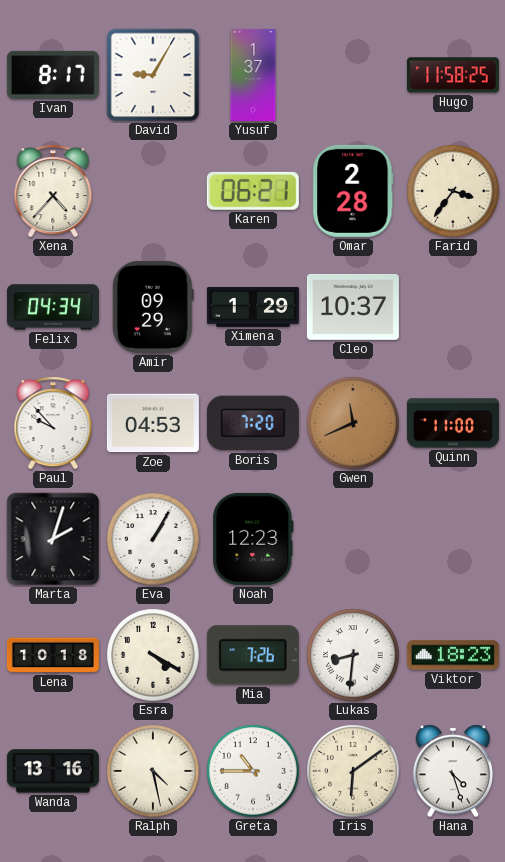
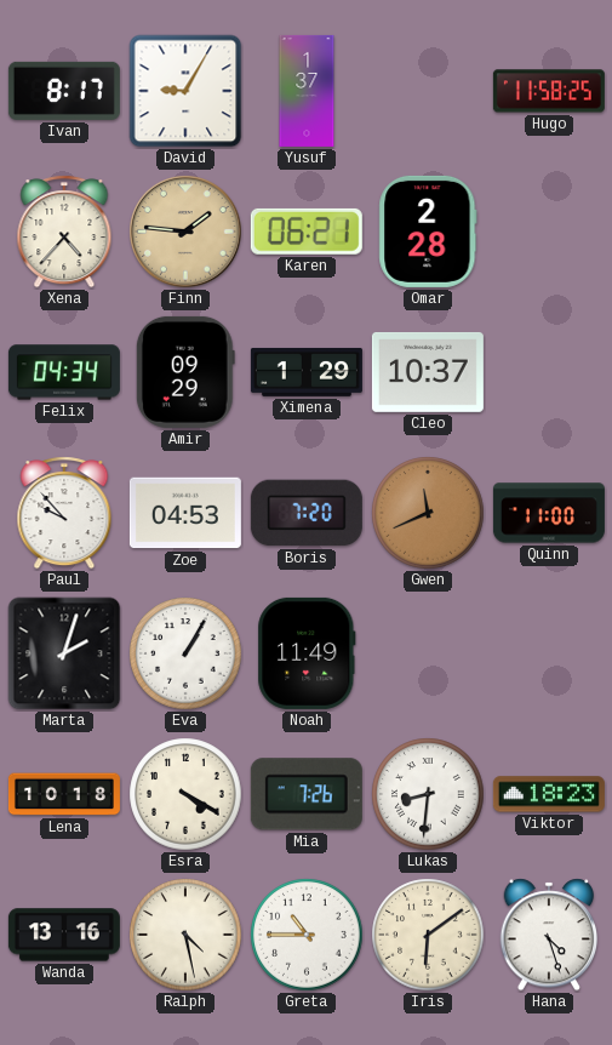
Finn: none -> 1:46
Farid: 3:36 -> none
Noah: 12:23 -> 11:49
